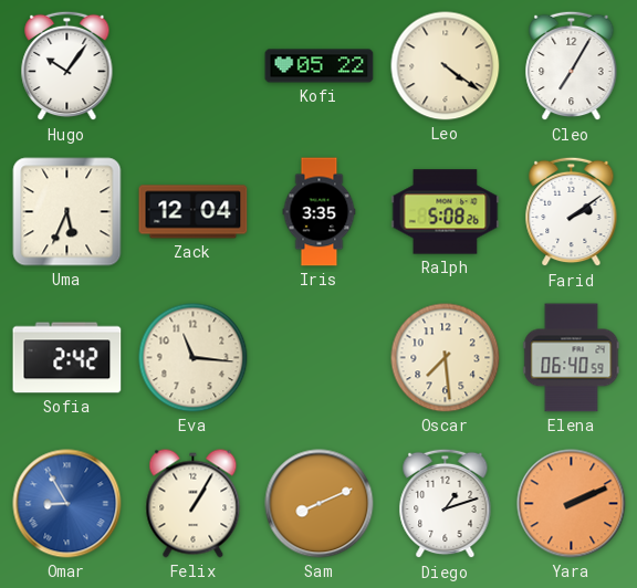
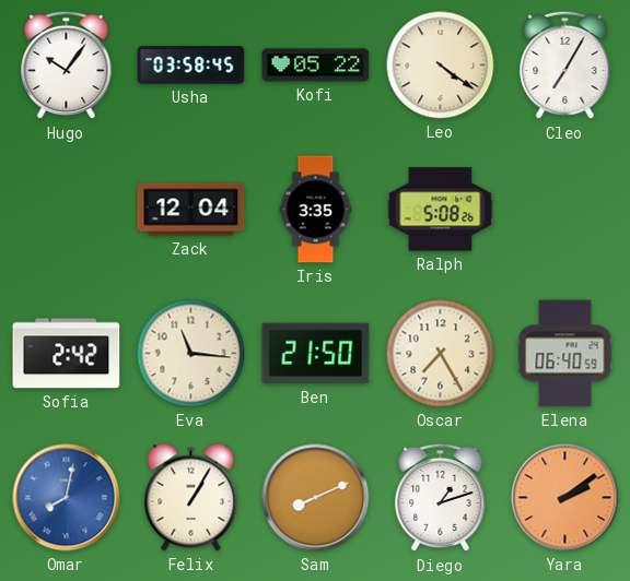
Usha: none -> 03:58
Uma: 5:34 -> none
Farid: 2:09 -> none
Ben: none -> 21:50
Oscar: 7:29 -> 7:25
Omar: 8:55 -> 8:02
Yara: 2:11 -> 2:09
